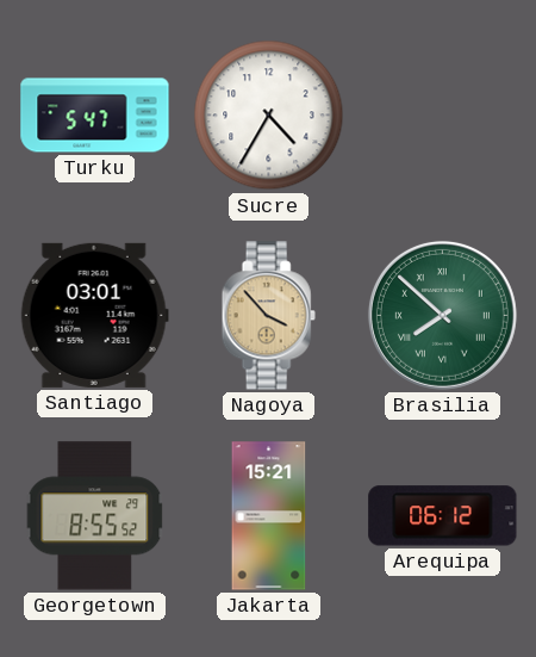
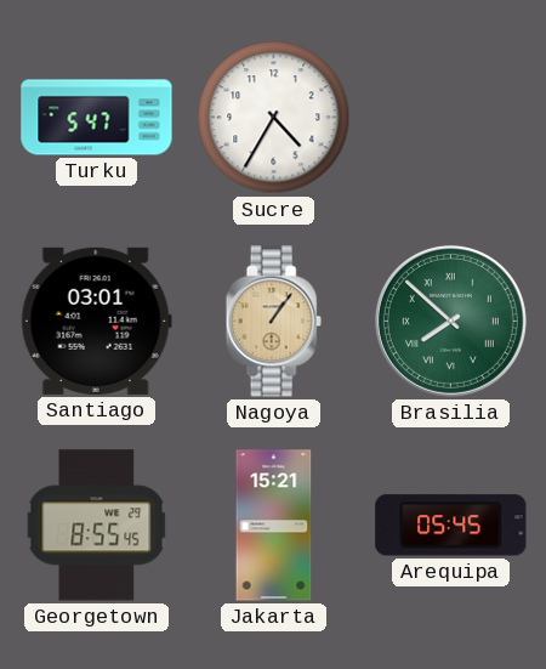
Nagoya: 3:53 -> 1:06
Georgetown: 8:55:52 -> 8:55:45
Arequipa: 06:12 -> 05:45
